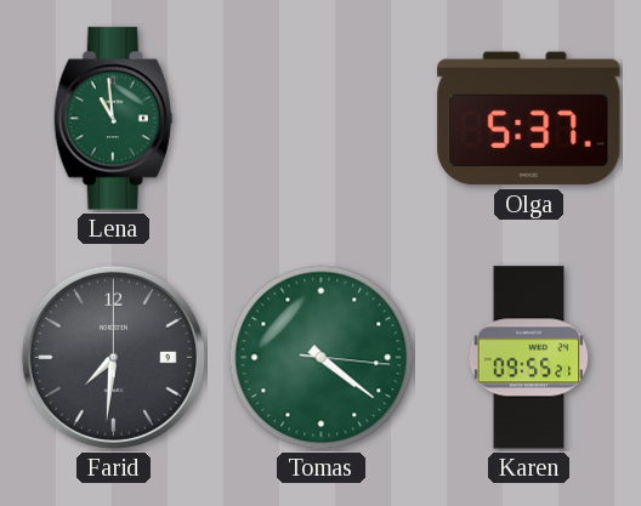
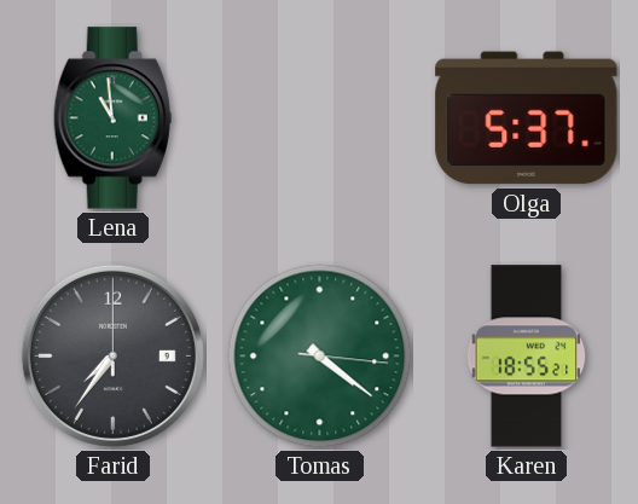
Farid: 7:31 -> 7:36
Karen: 09:55 -> 18:55
